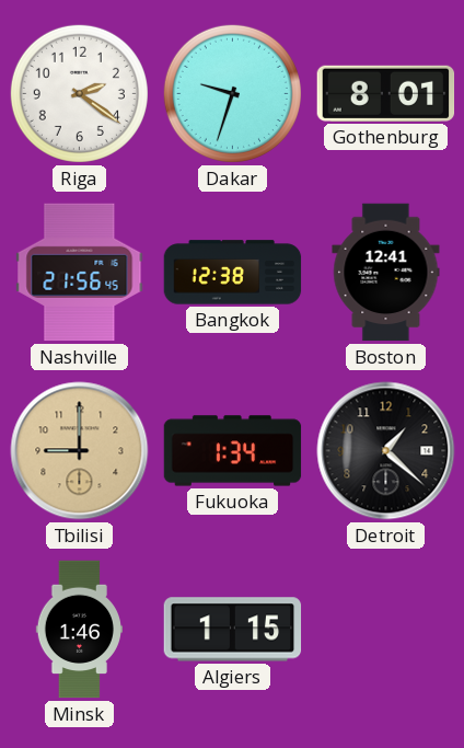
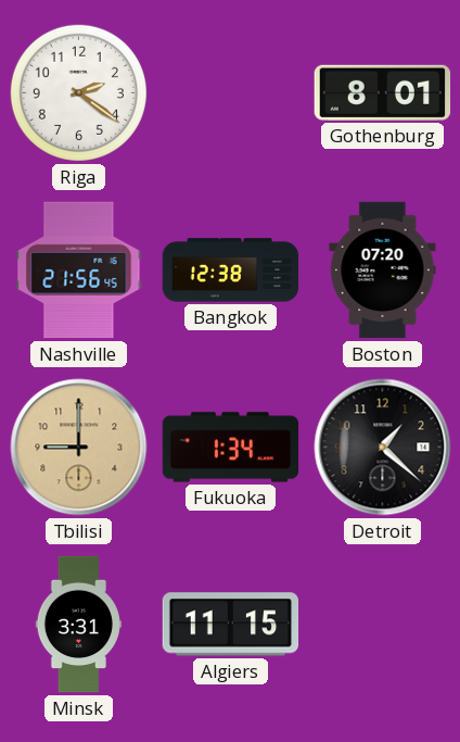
Dakar: 9:33 -> none
Boston: 12:41 -> 07:20
Minsk: 1:46 -> 3:31
Algiers: 1:15 -> 11:15
